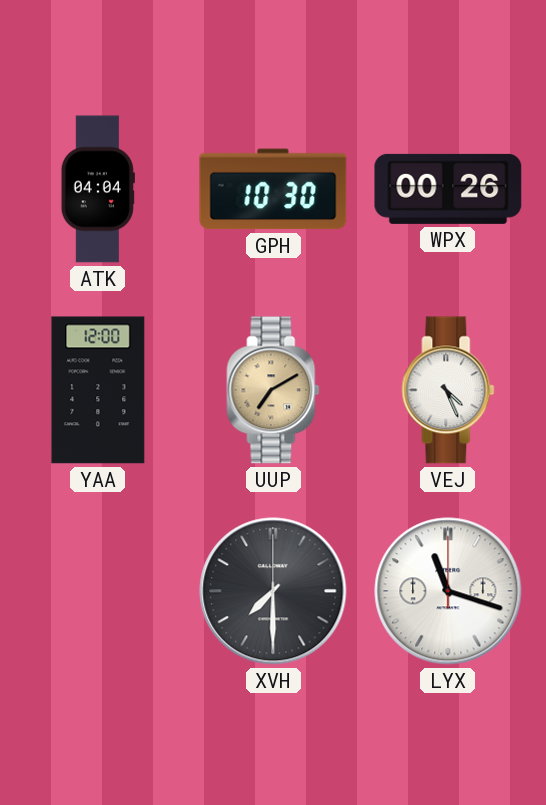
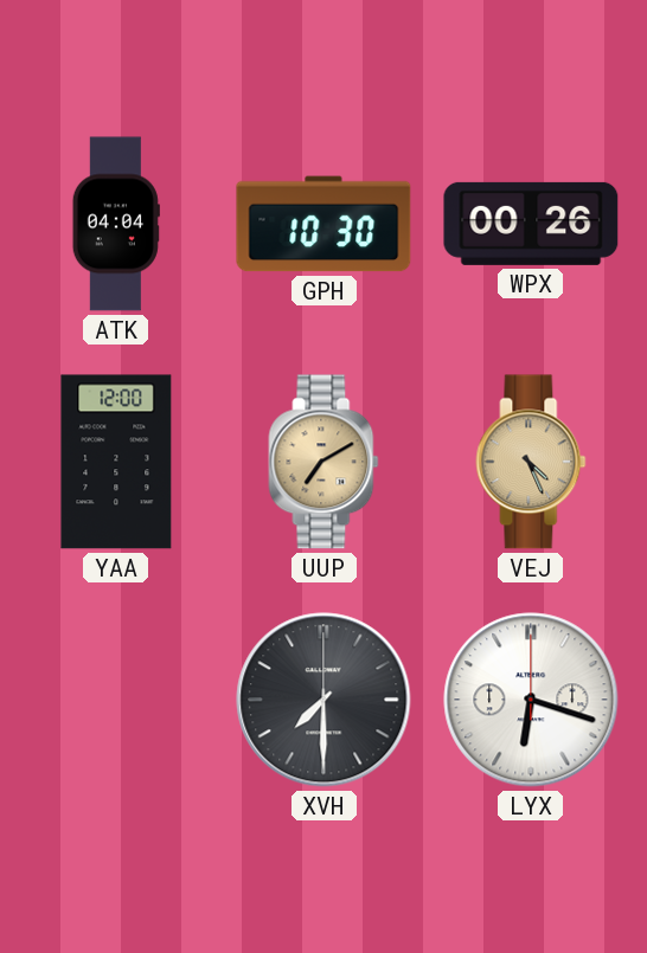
VEJ dial: white -> champagne
LYX: 11:18 -> 6:18
